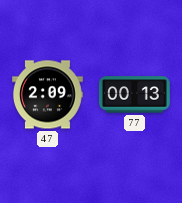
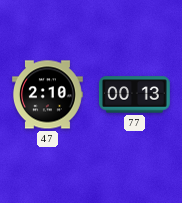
47: 2:09 -> 2:10
